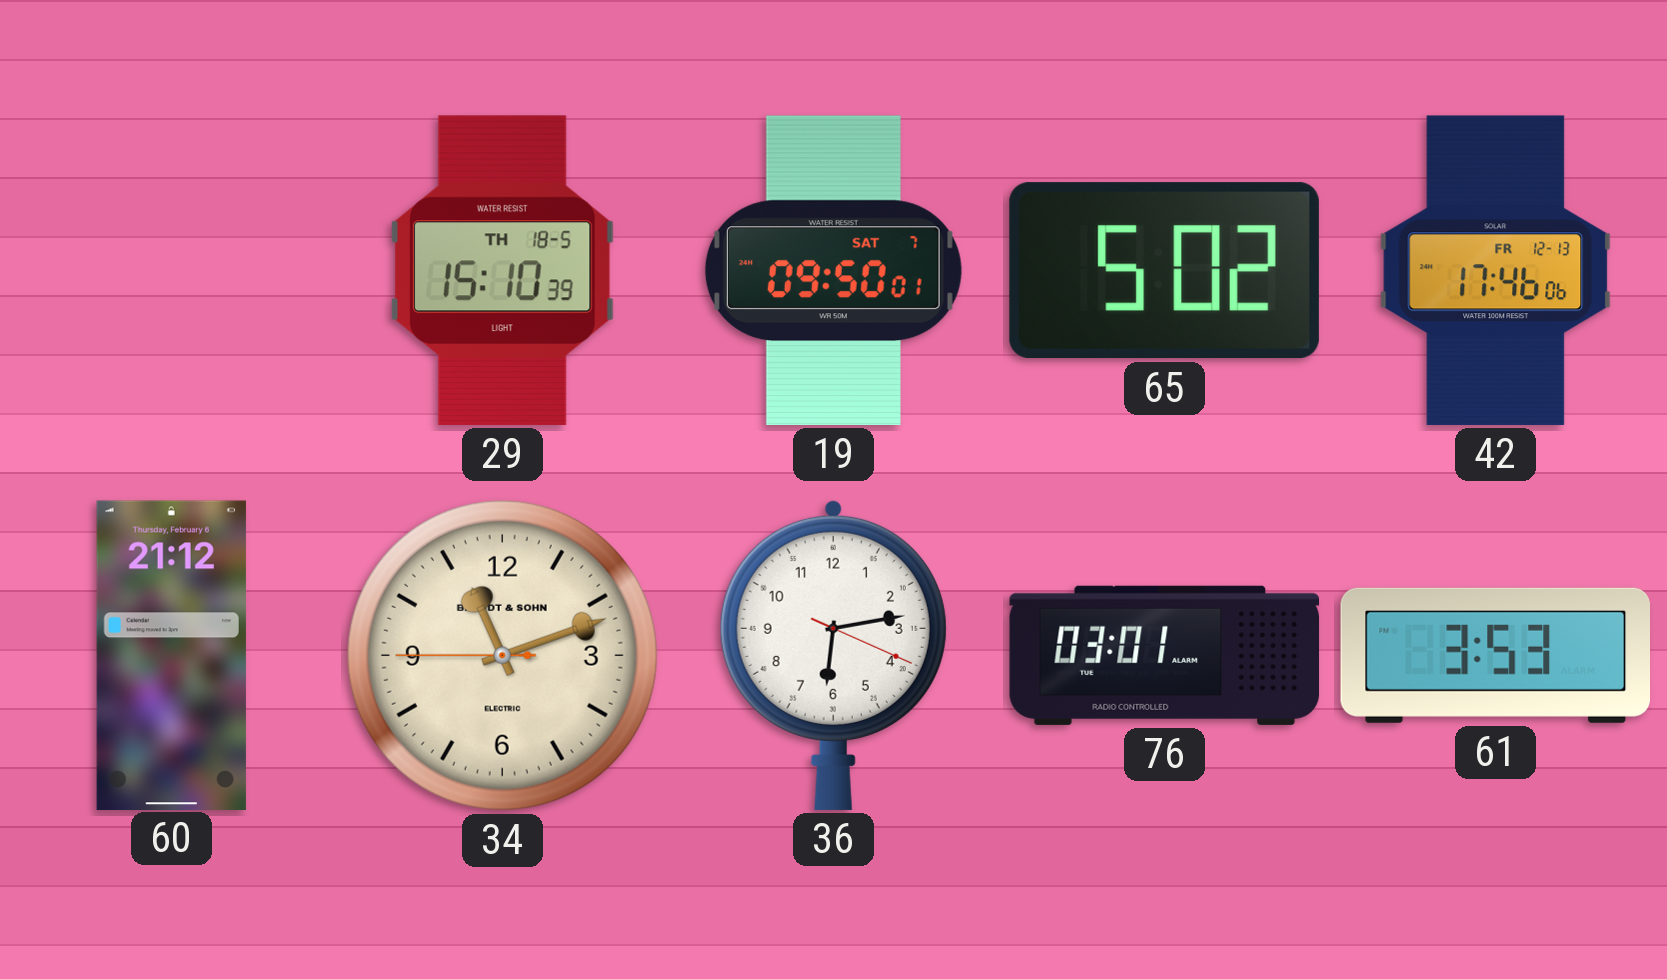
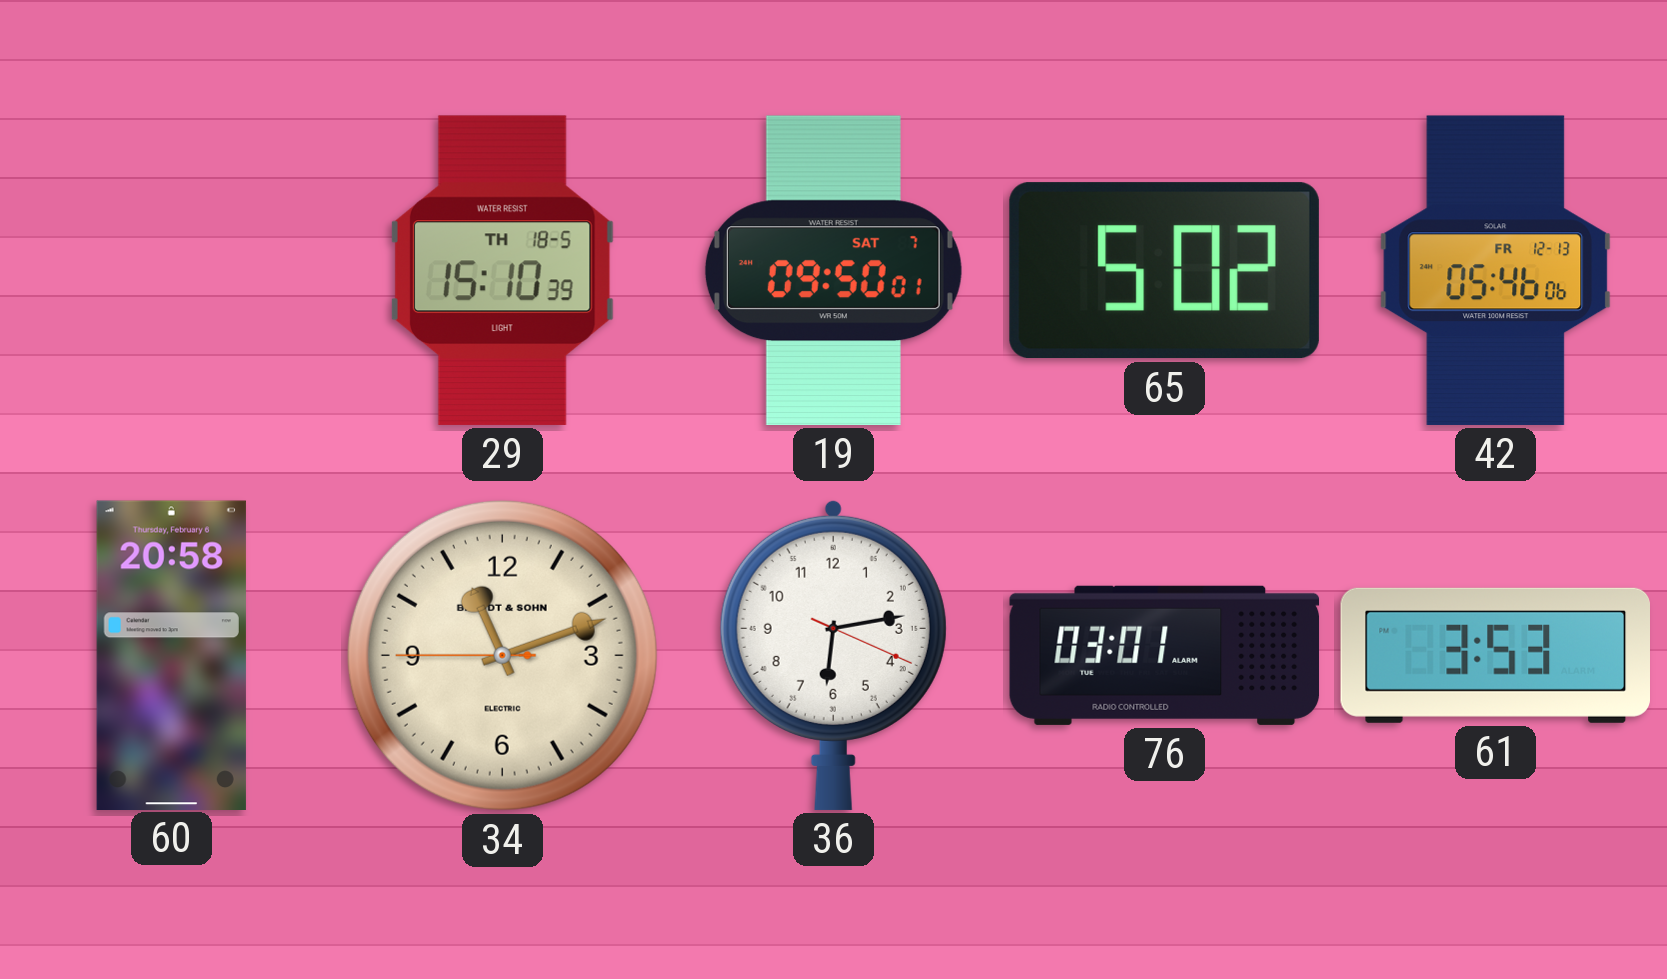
42: 17:46 -> 05:46
60: 21:12 -> 20:58
